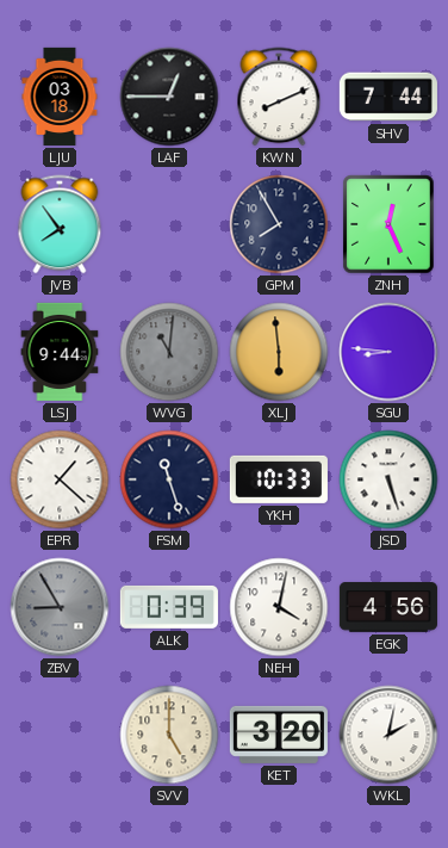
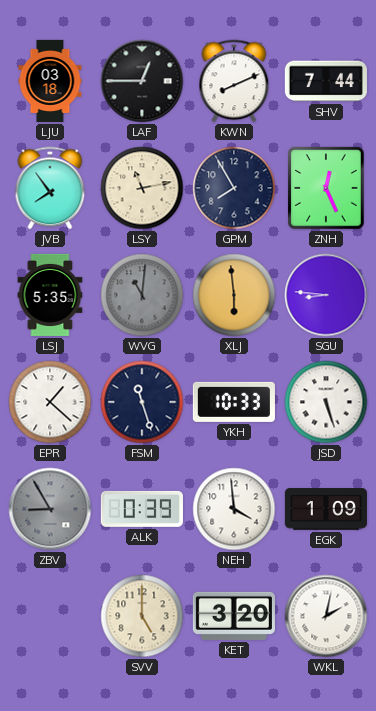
LSY: none -> 11:13
LSJ: 9:44 -> 5:35
NEH: 4:02 -> 3:59
EGK: 4:56 -> 1:09
